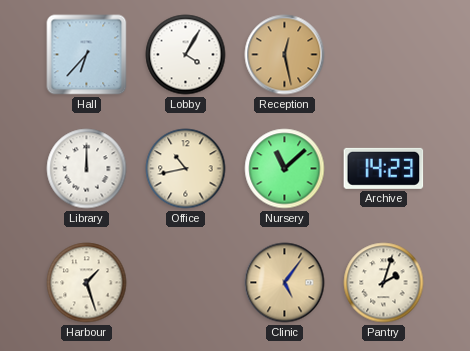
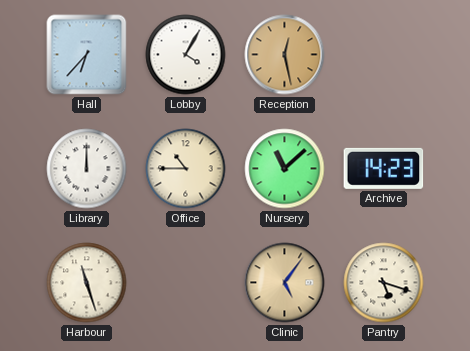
Office: 10:43 -> 10:45
Harbour: 1:27 -> 11:27
Pantry: 2:03 -> 5:18
